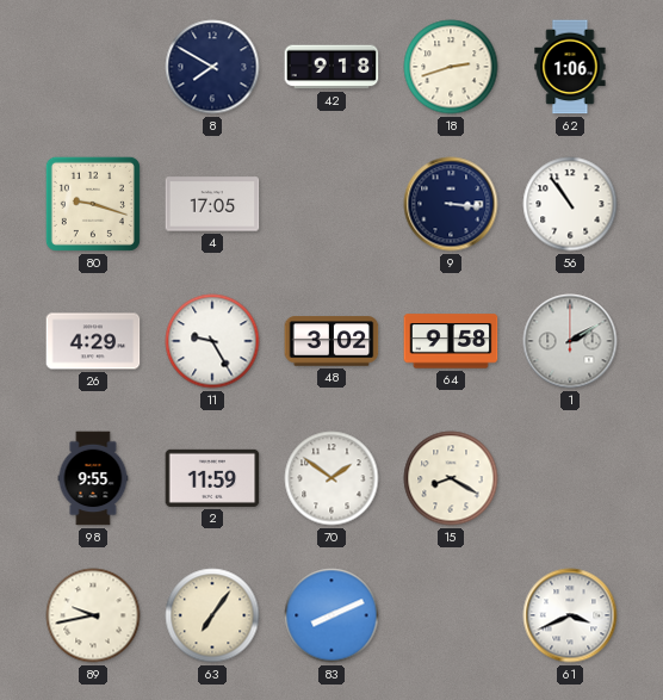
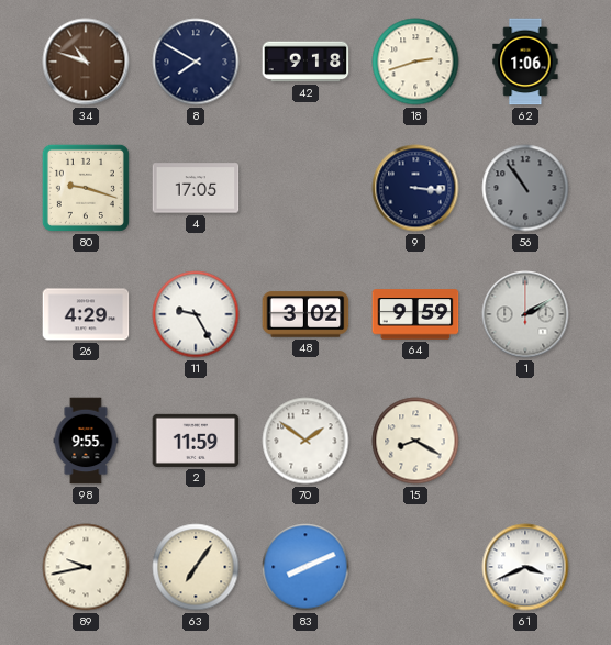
34: none -> 10:48
56 dial: white -> grey
64: 9:58 -> 9:59
